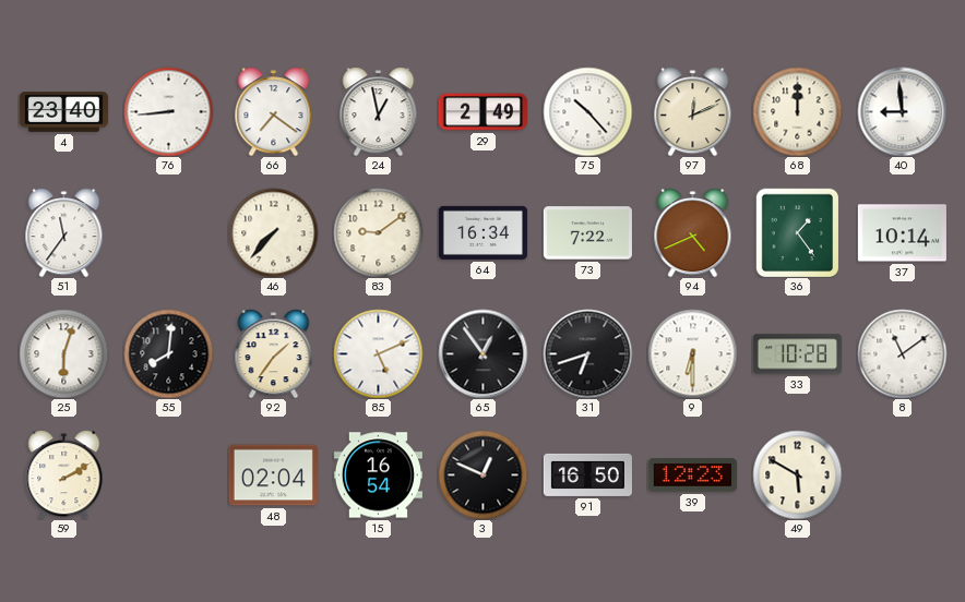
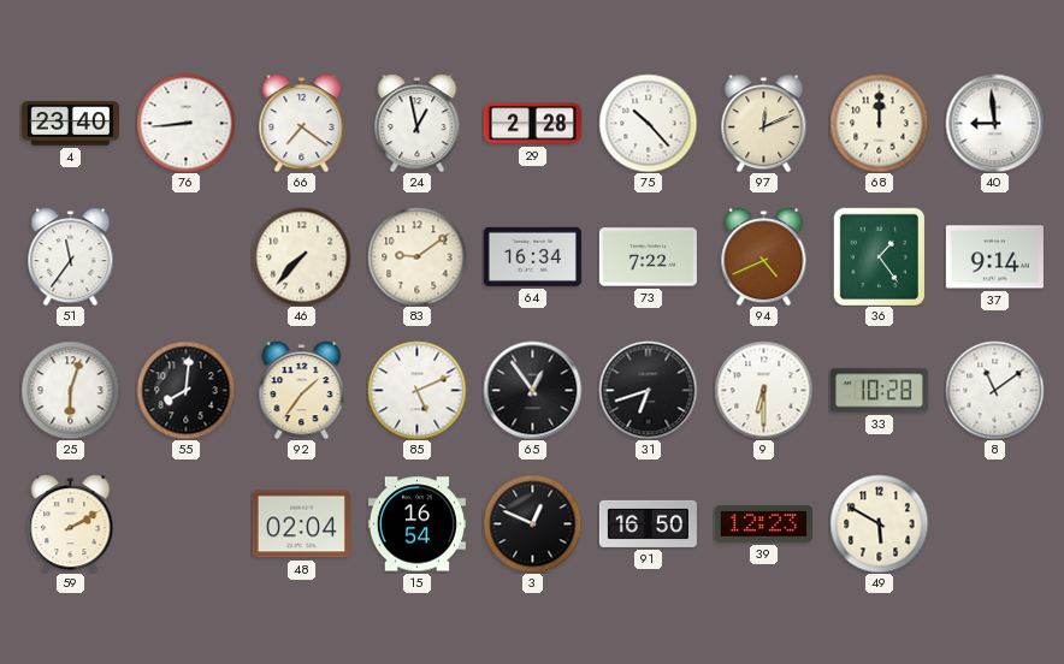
29: 2:49 -> 2:28
37: 10:14 -> 9:14
